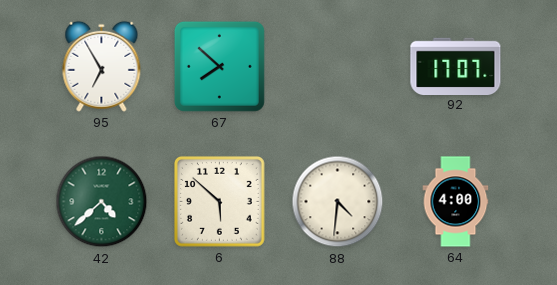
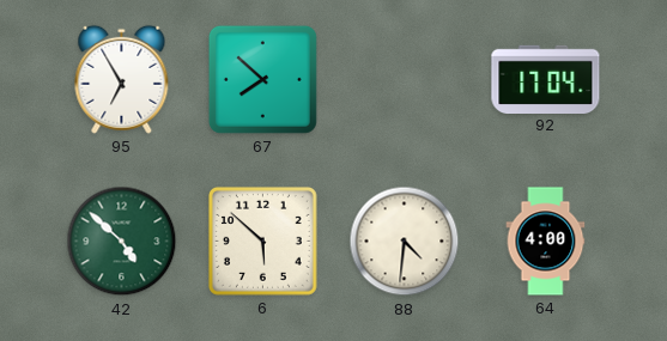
92: 17:07 -> 17:04
42: 4:38 -> 4:52
